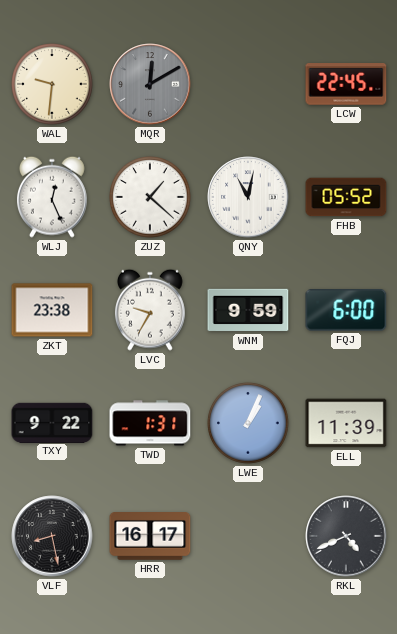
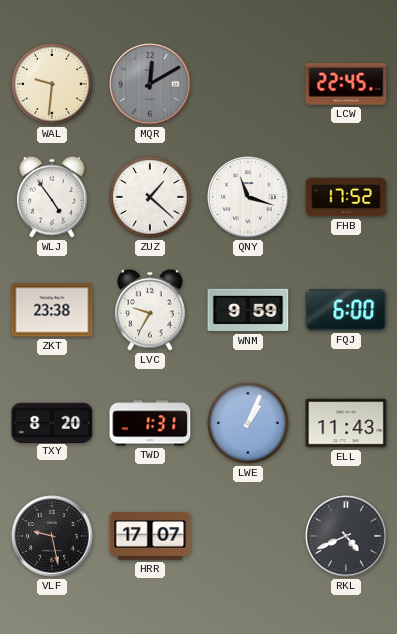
WLJ: 12:26 -> 4:54
QNY: 11:02 -> 11:18
FHB: 05:52 -> 17:52
TXY: 9:22 -> 8:20
ELL: 11:39 -> 11:43
VLF: 8:28 -> 9:28
HRR: 16:17 -> 17:07
